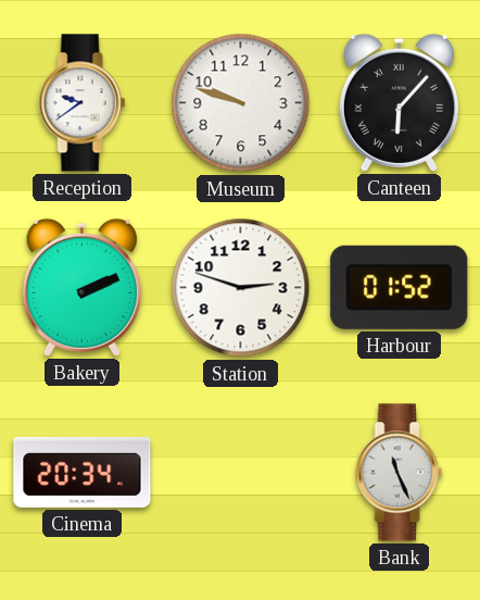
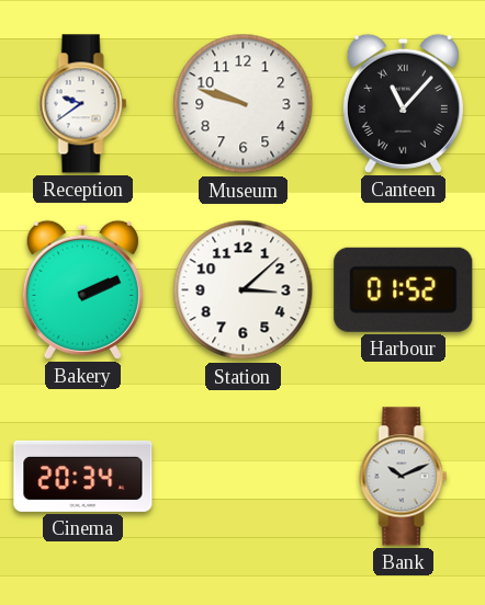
Canteen: 6:07 -> 11:07
Station: 2:48 -> 3:08
Bank: 11:26 -> 10:11
